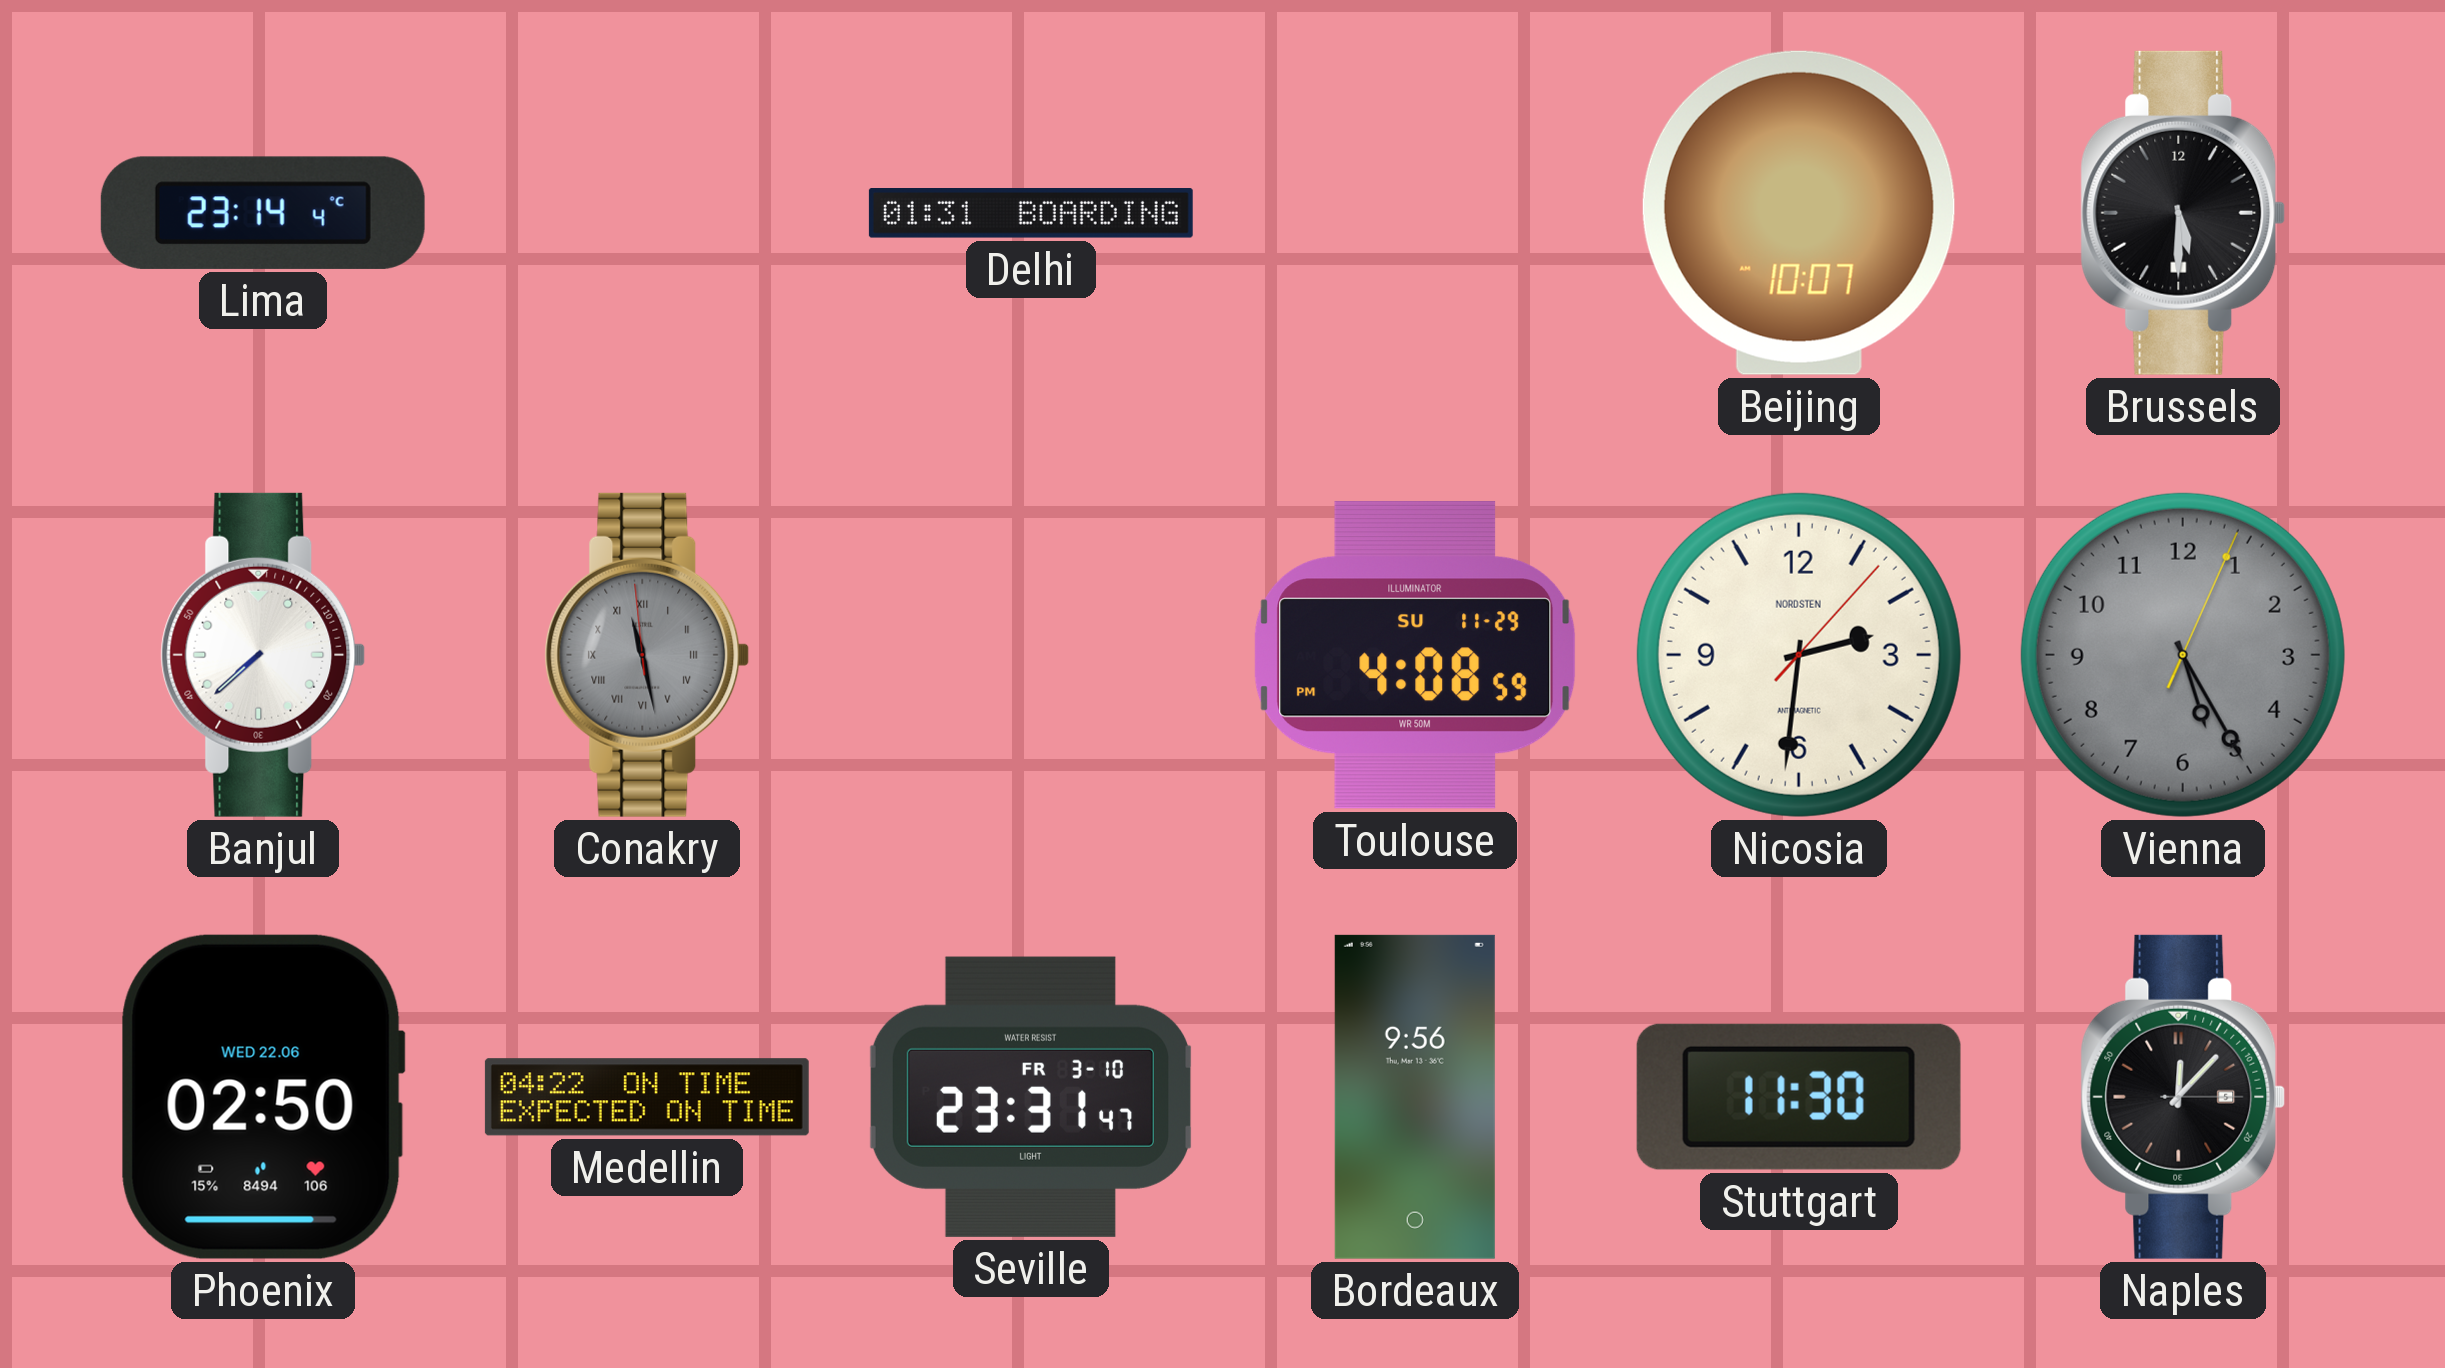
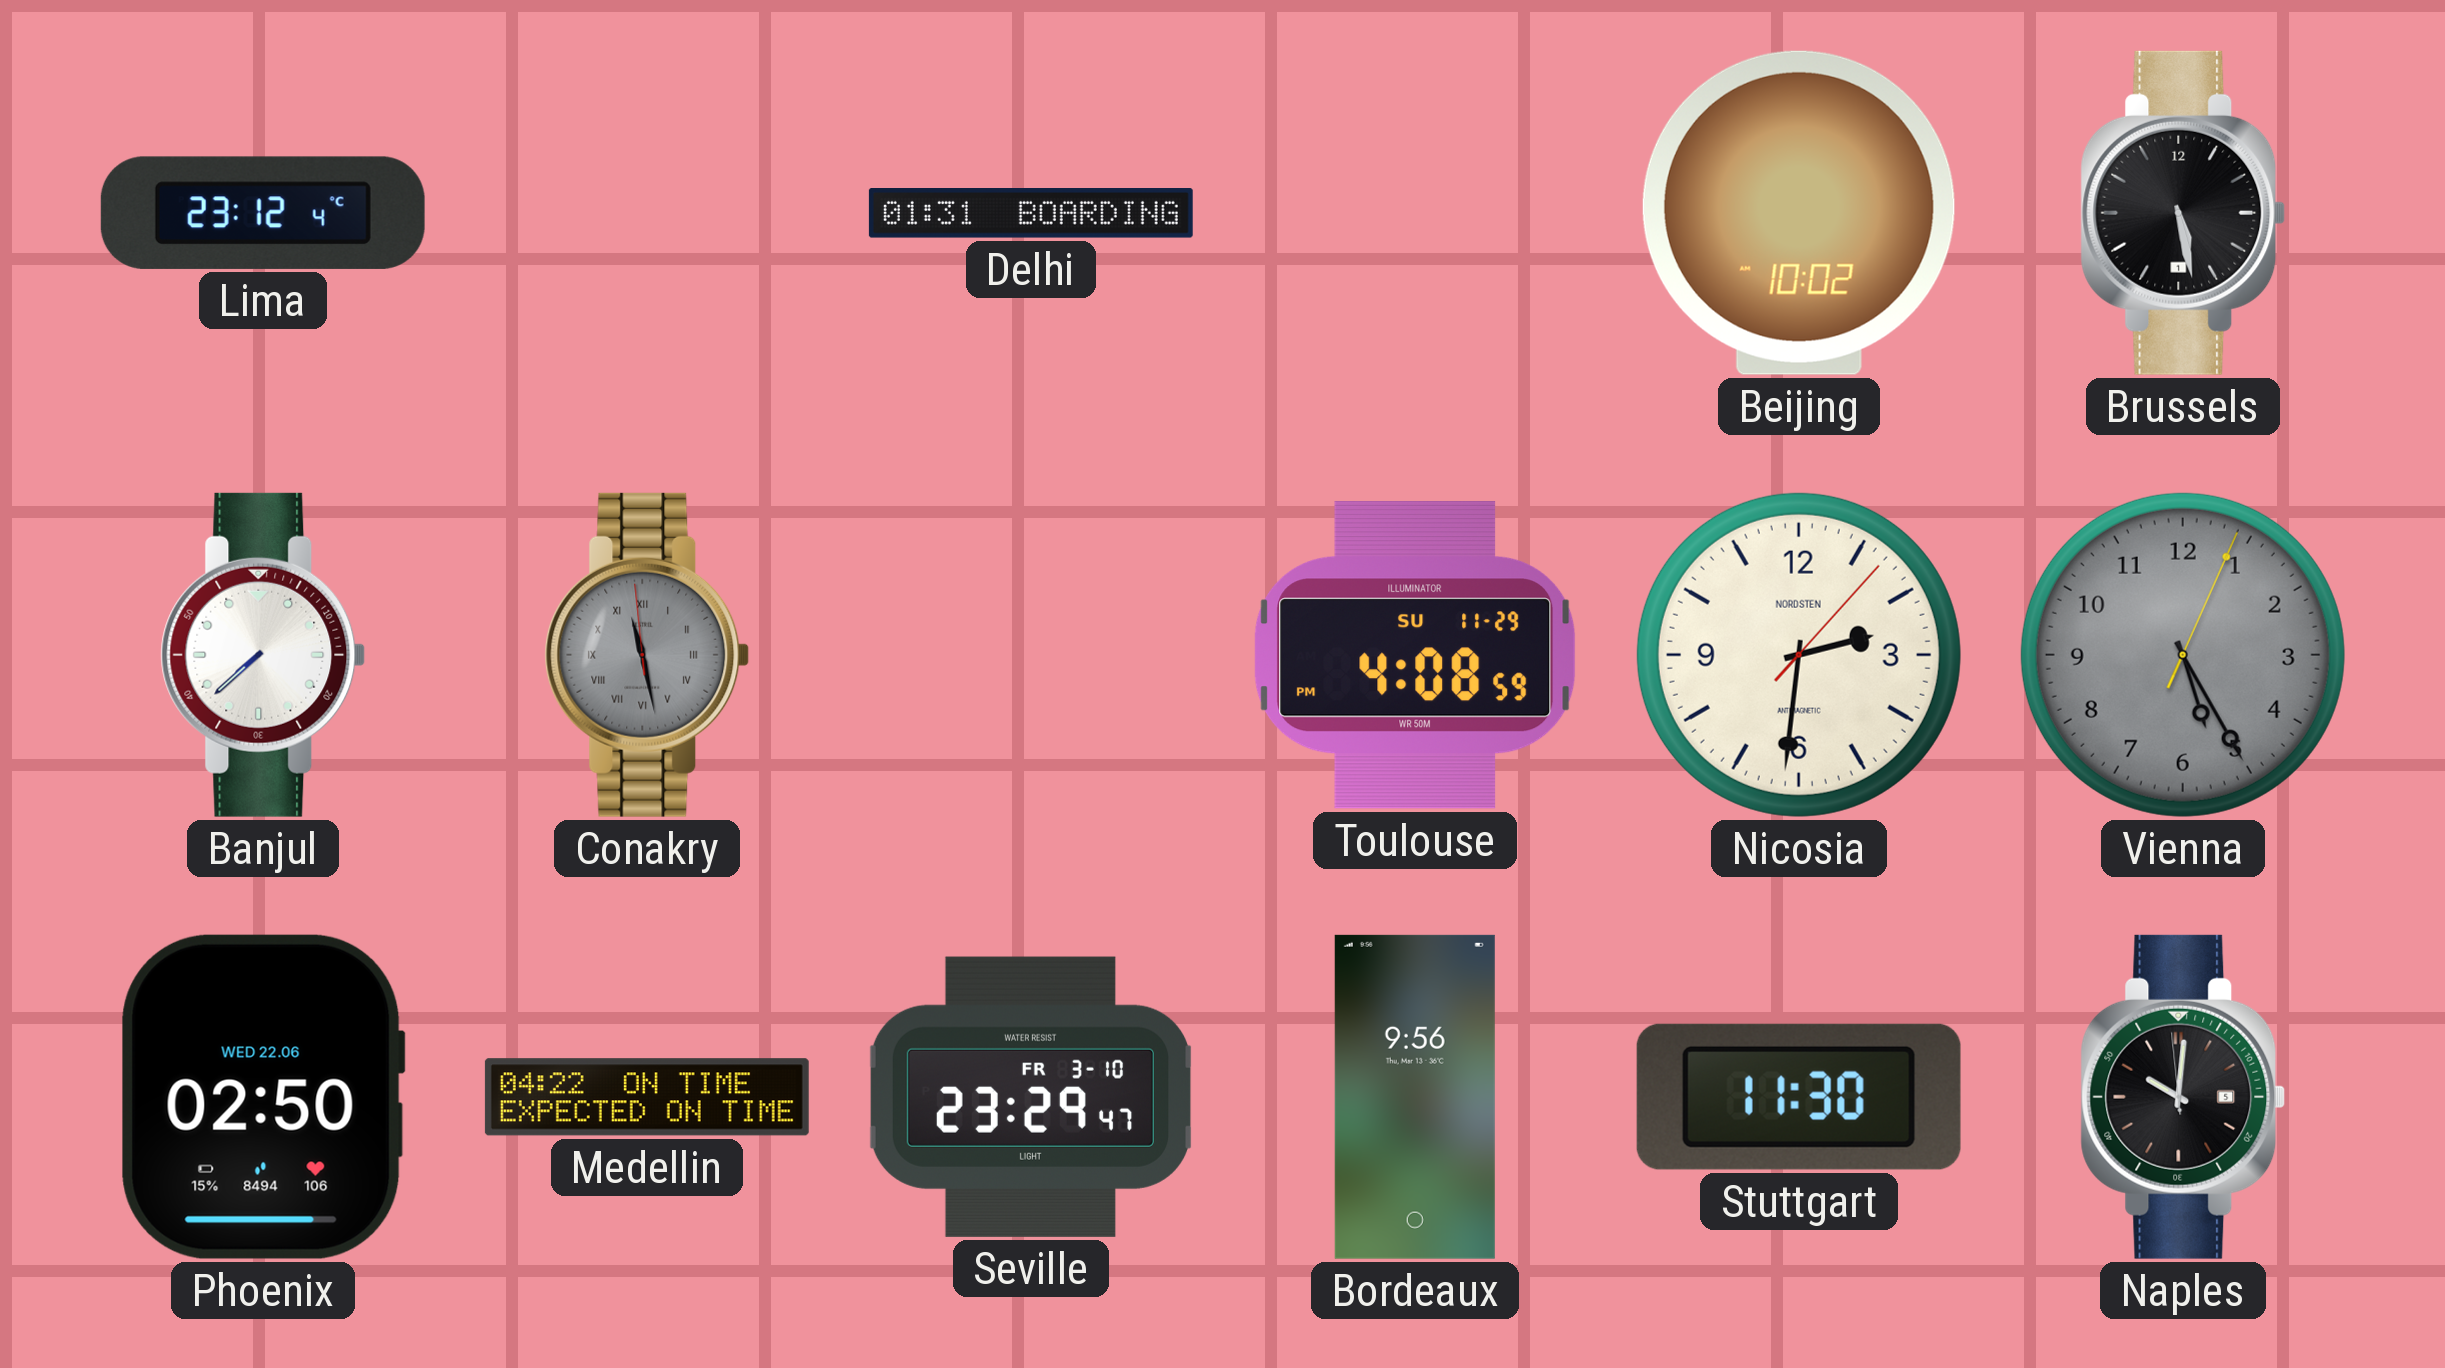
Lima: 23:14 -> 23:12
Beijing: 10:07 -> 10:02
Brussels: 5:30 -> 5:28
Seville: 23:31 -> 23:29
Naples: 12:07 -> 10:00
